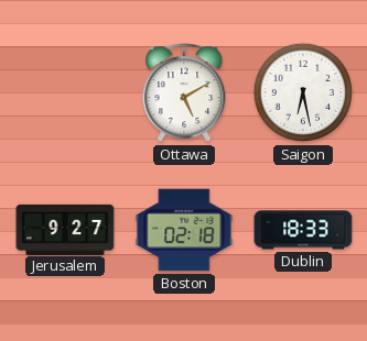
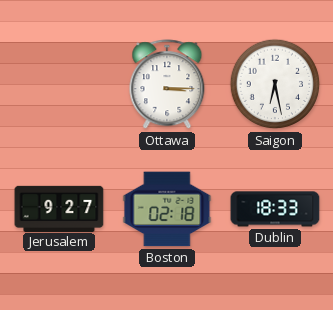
Ottawa: 5:10 -> 3:15
